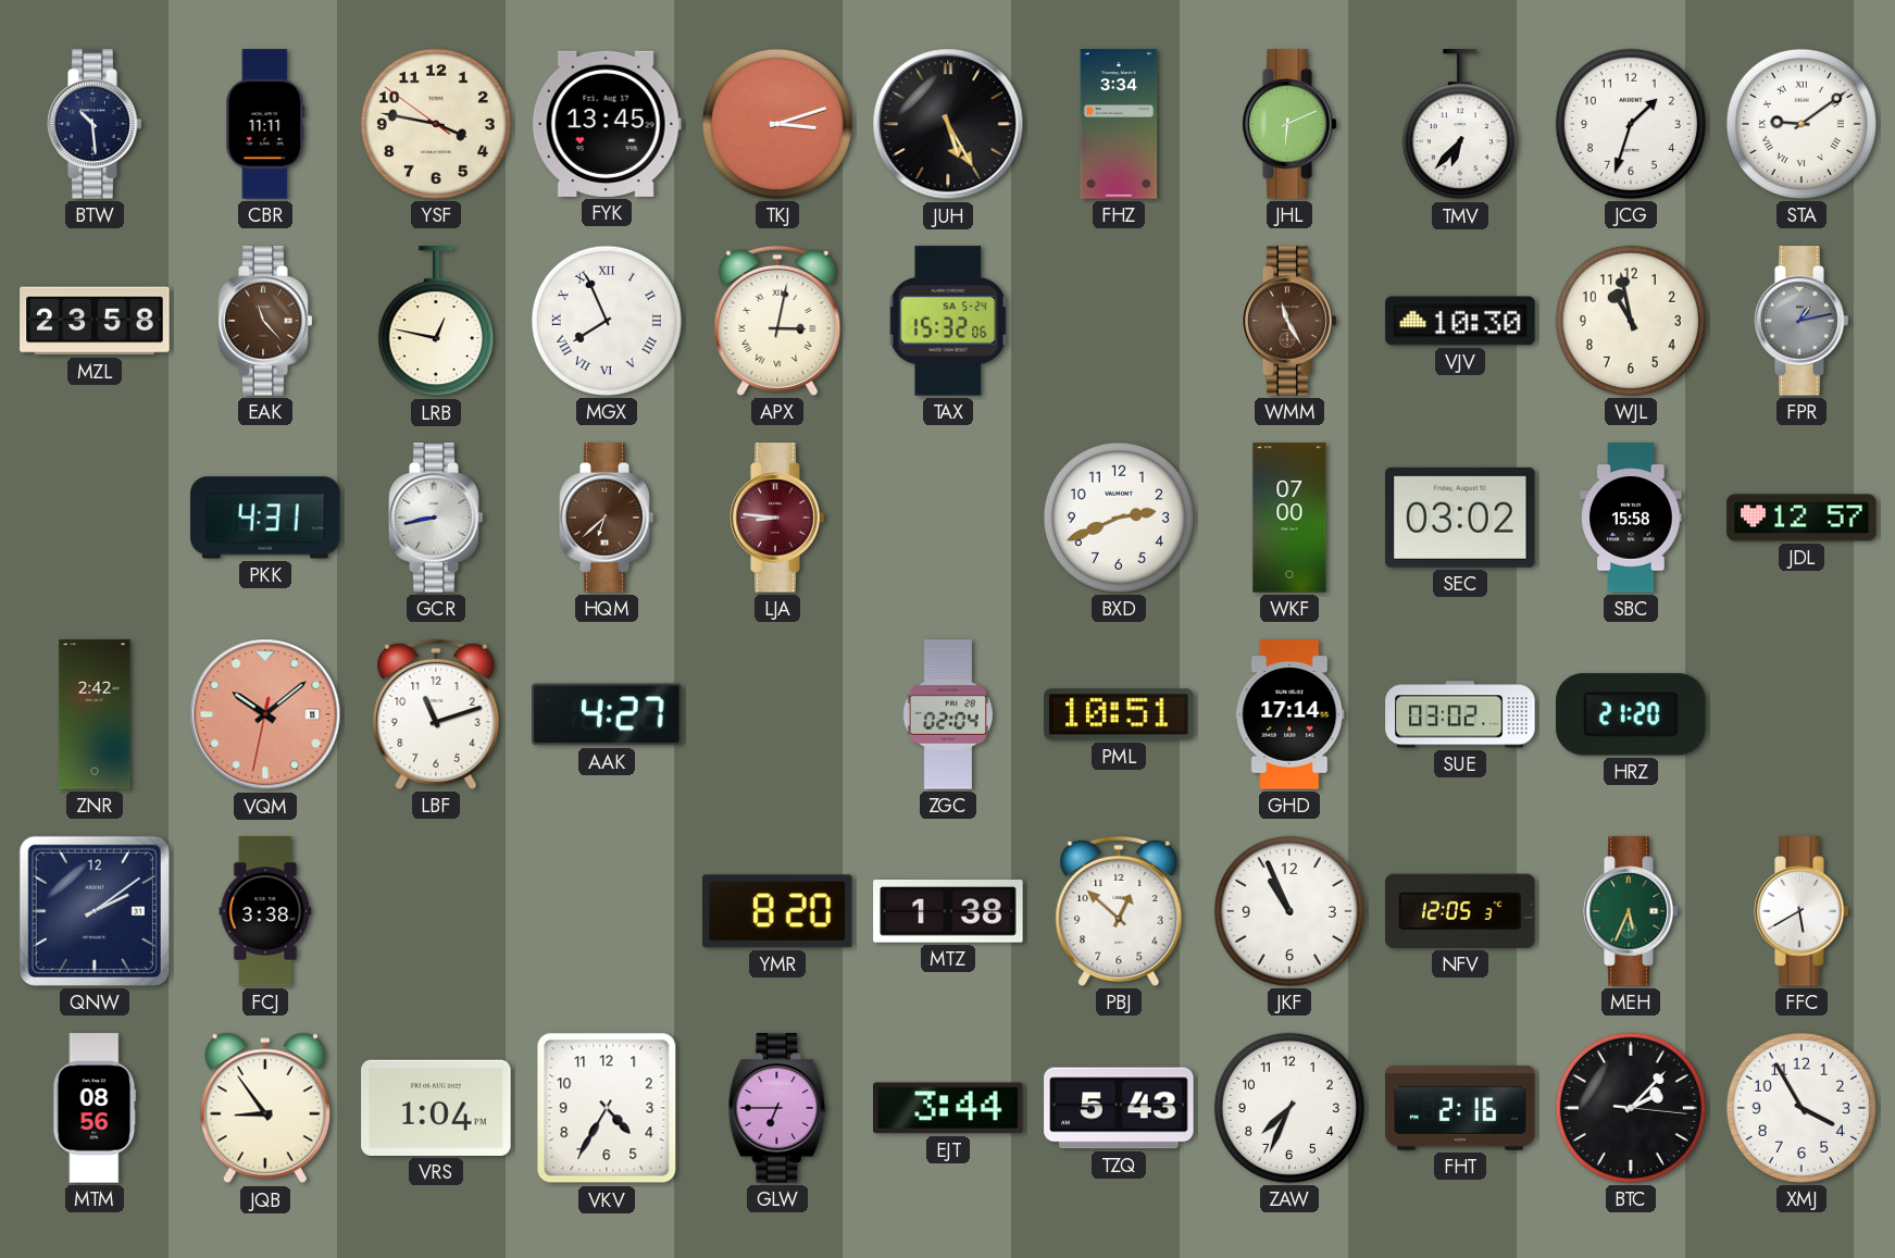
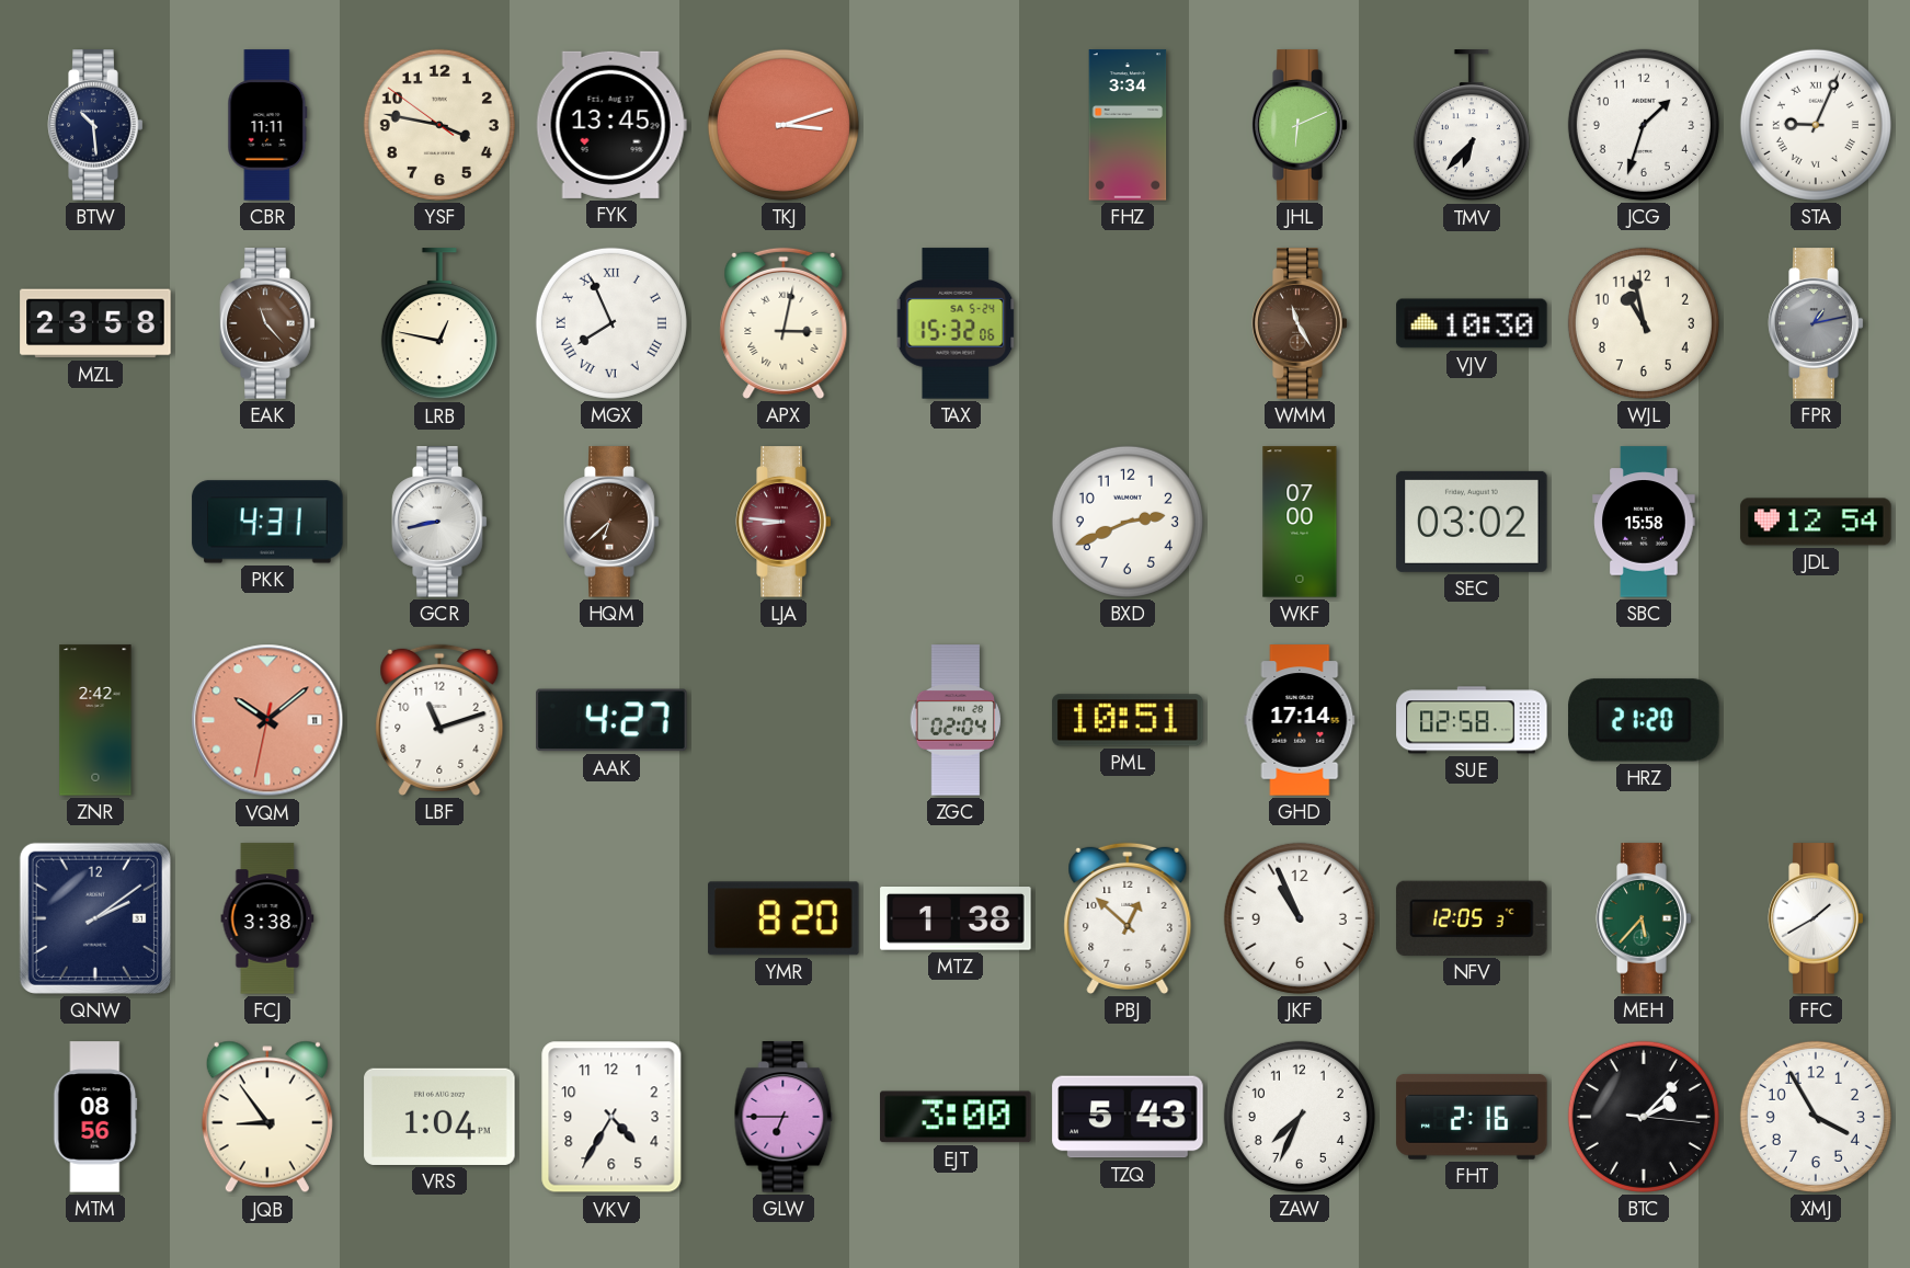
JUH: 5:25 -> none
STA: 9:09 -> 9:04
JDL: 12:57 -> 12:54
SUE: 03:02 -> 02:58
MEH: 5:34 -> 5:37
FFC: 5:40 -> 1:40
EJT: 3:44 -> 3:00
